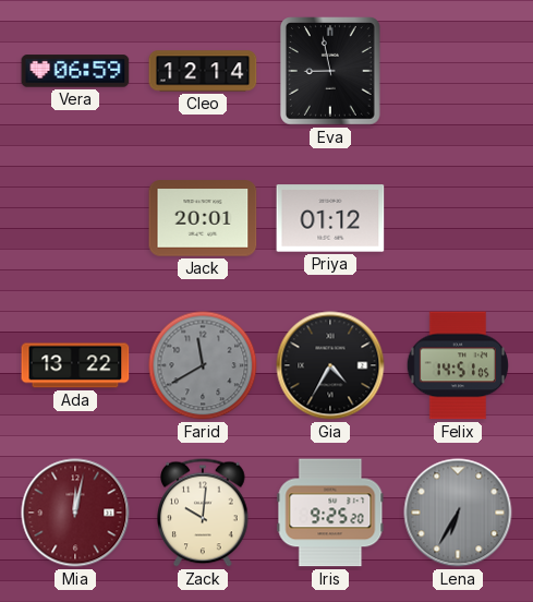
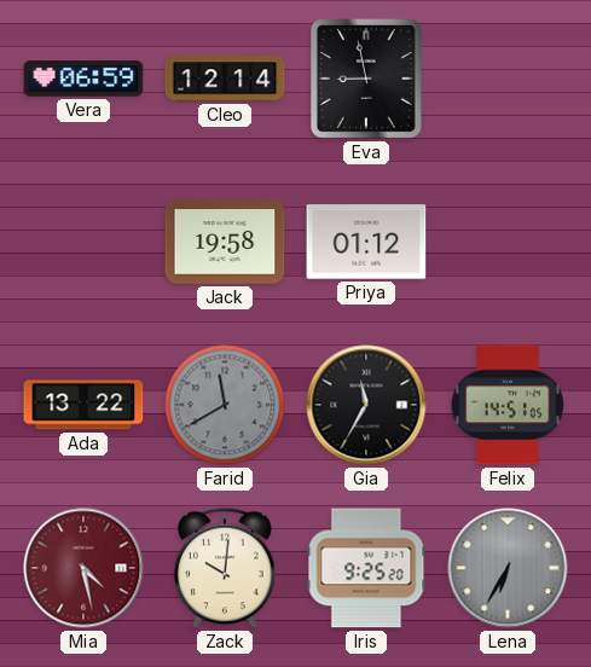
Jack: 20:01 -> 19:58
Gia: 4:35 -> 11:35
Mia: 12:02 -> 4:28
